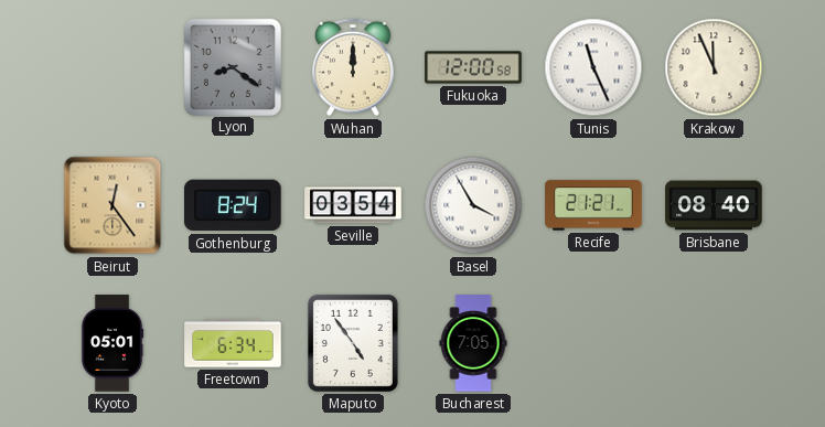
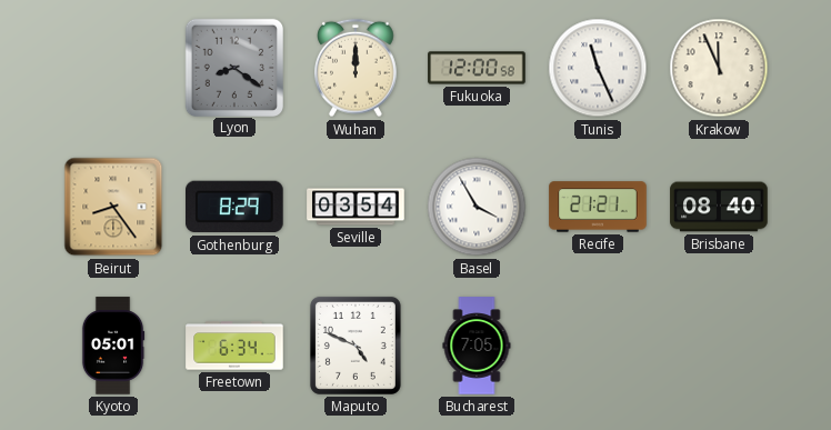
Beirut: 12:24 -> 8:24
Gothenburg: 8:24 -> 8:29
Maputo: 4:54 -> 4:49
